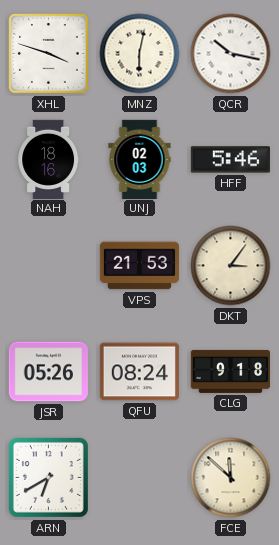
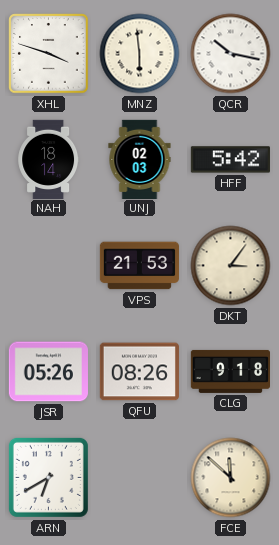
MNZ: 6:02 -> 5:59
NAH: 18:16 -> 18:14
HFF: 5:46 -> 5:42
QFU: 08:24 -> 08:26
